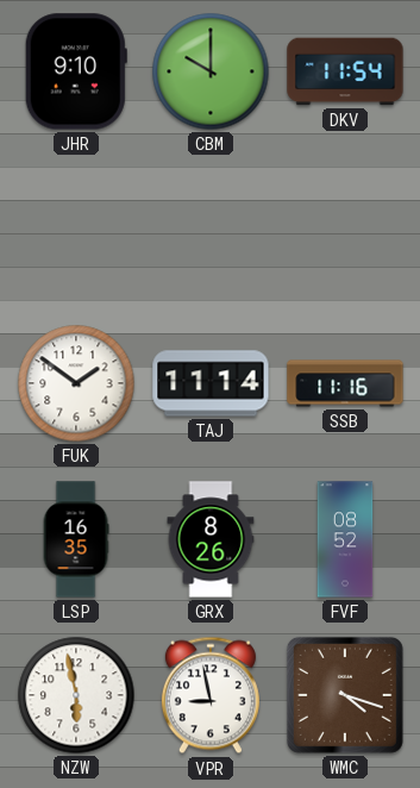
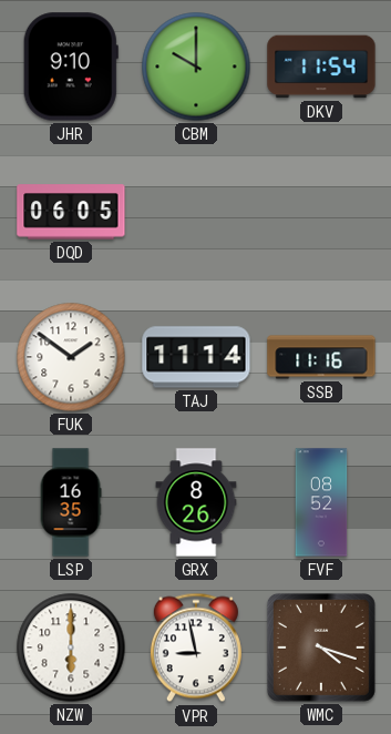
DQD: none -> 06:05
NZW: 5:58 -> 6:00
